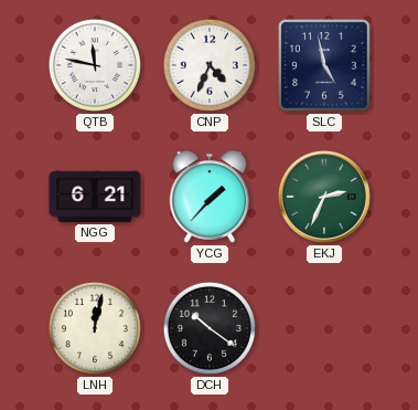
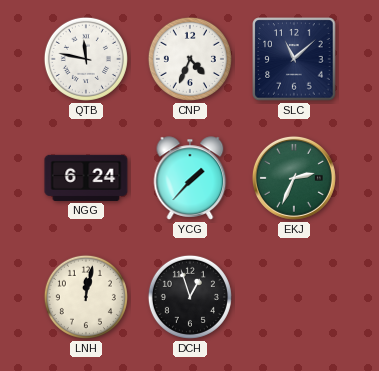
SLC: 4:58 -> 11:08
NGG: 6:21 -> 6:24
DCH: 10:21 -> 12:57
